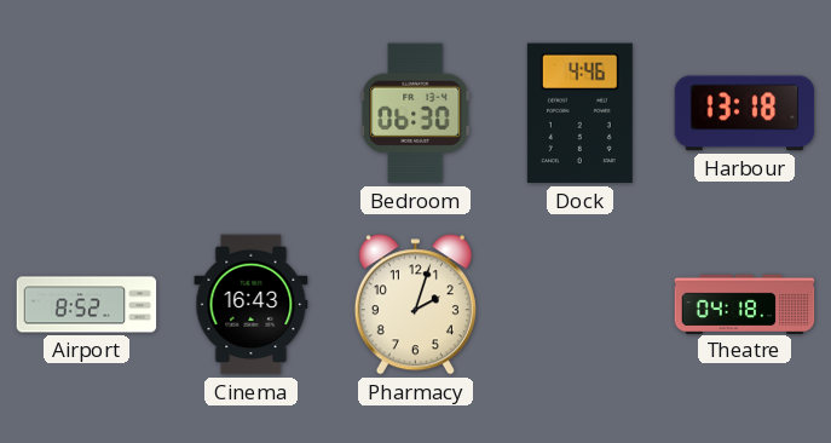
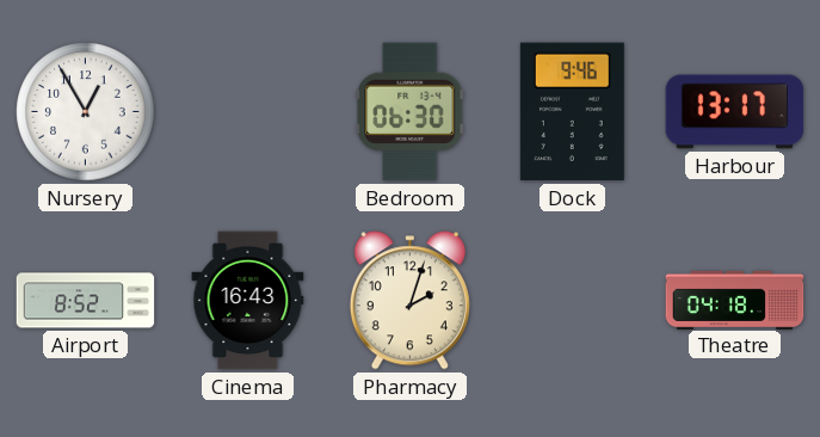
Nursery: none -> 12:55
Dock: 4:46 -> 9:46
Harbour: 13:18 -> 13:17
